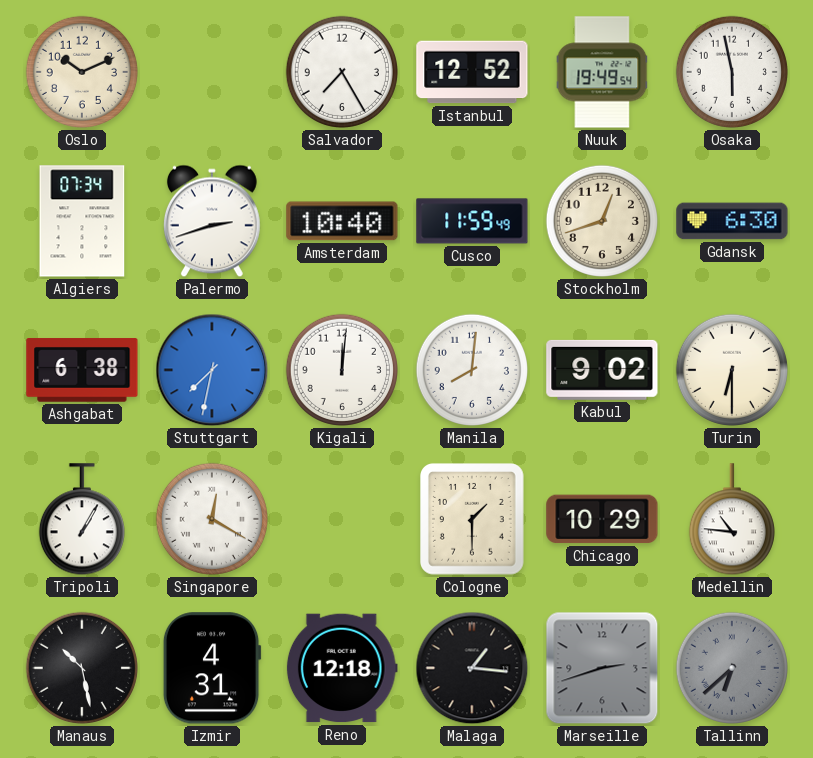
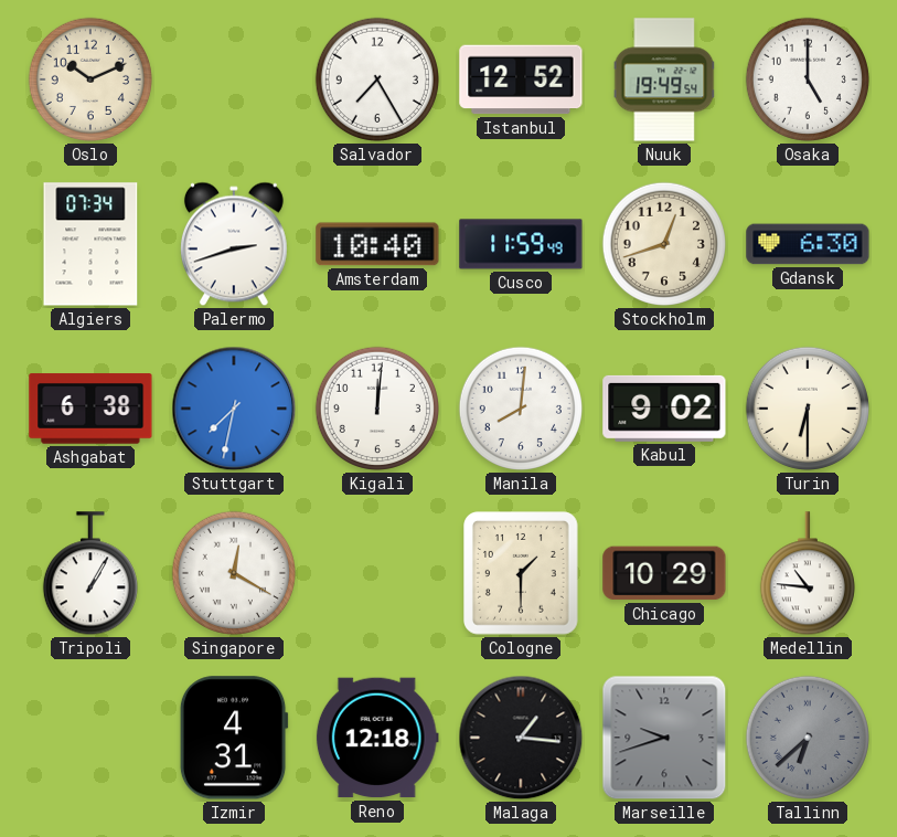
Osaka: 5:58 -> 5:00
Manaus: 10:28 -> none
Marseille: 2:42 -> 9:42
